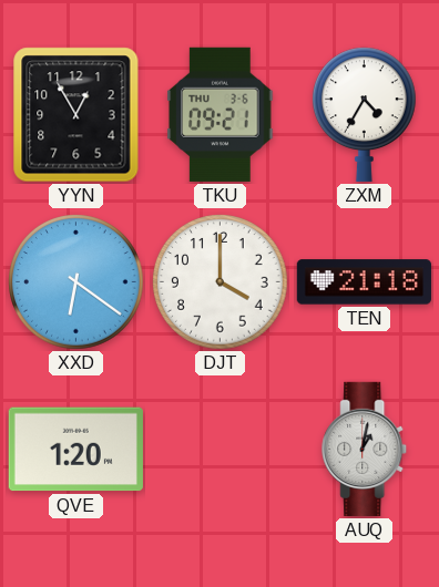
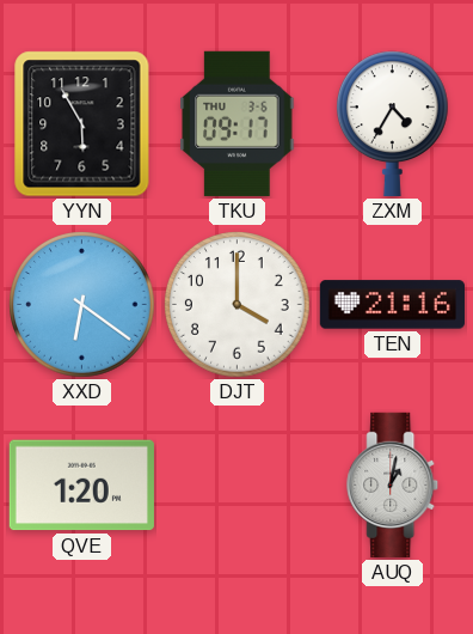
YYN: 12:55 -> 5:55
TKU: 09:21 -> 09:17
TEN: 21:18 -> 21:16
